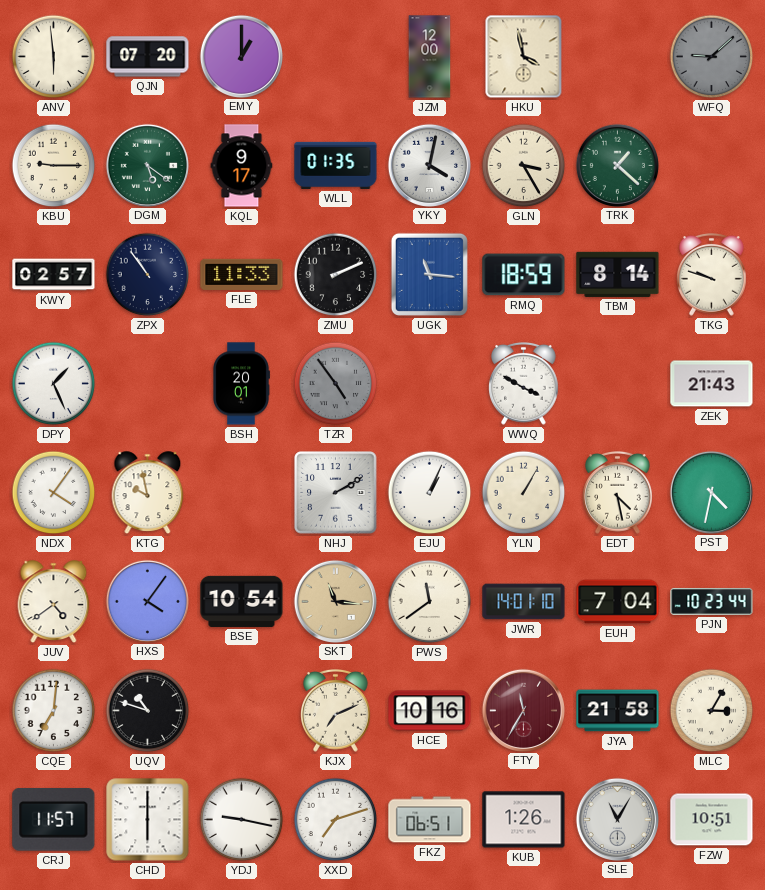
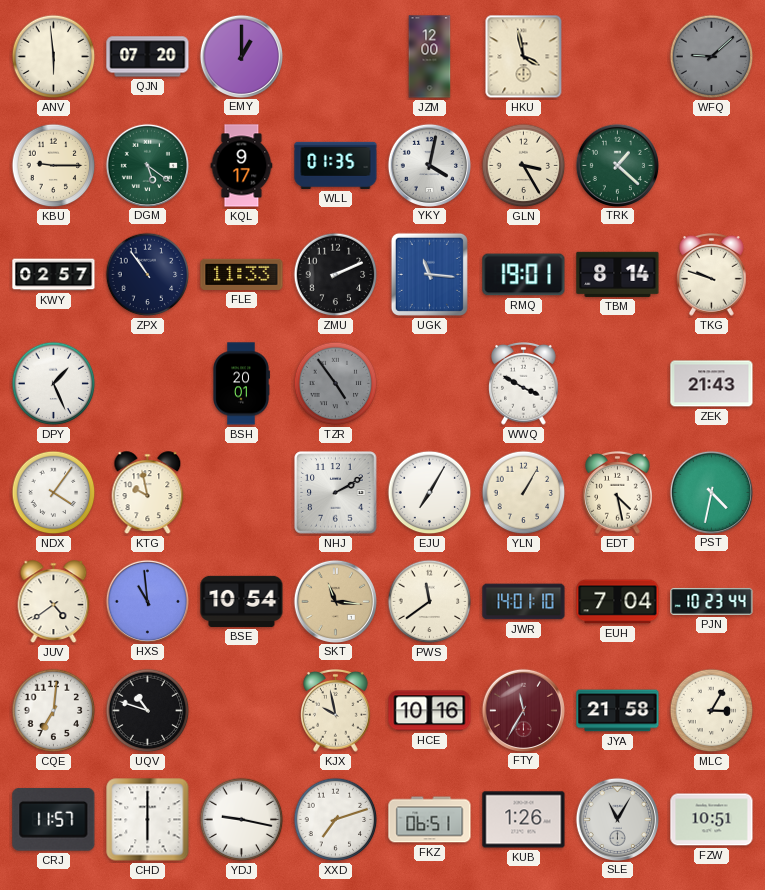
RMQ: 18:59 -> 19:01
EJU: 1:04 -> 7:05
HXS: 4:06 -> 10:59
KJX: 7:11 -> 9:58
